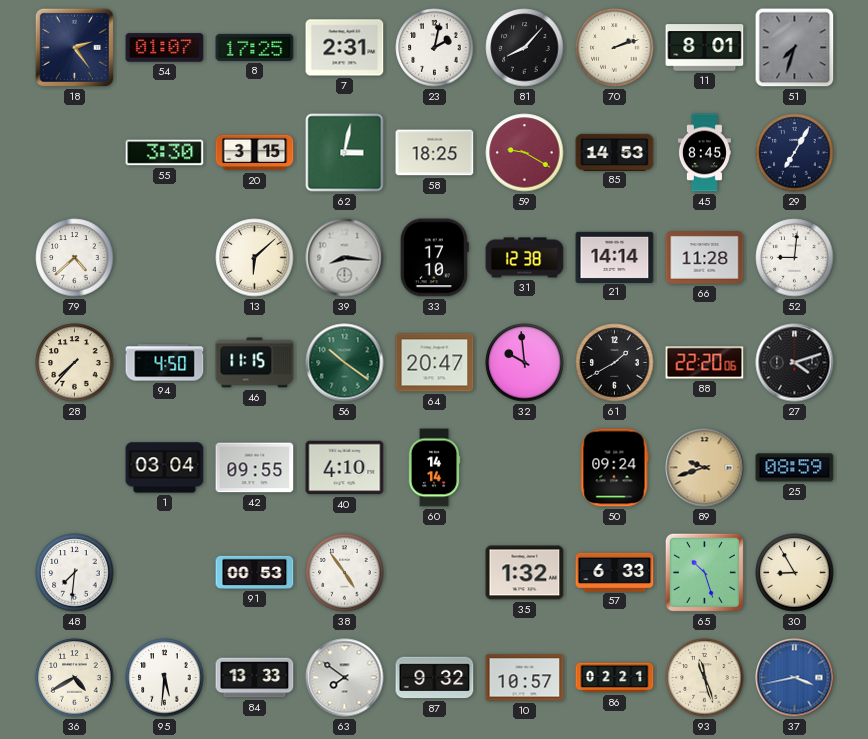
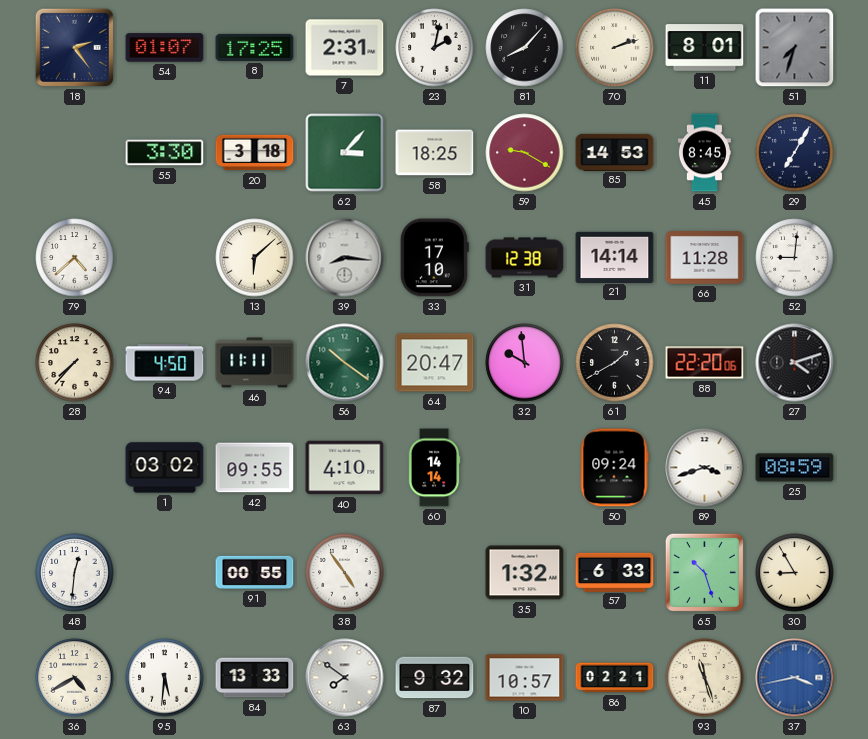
20: 3:15 -> 3:18
62: 3:02 -> 3:07
46: 11:15 -> 11:11
1: 03:04 -> 03:02
89: 9:42 -> 3:42
89 dial: champagne -> white
48: 7:31 -> 12:31
91: 00:53 -> 00:55
